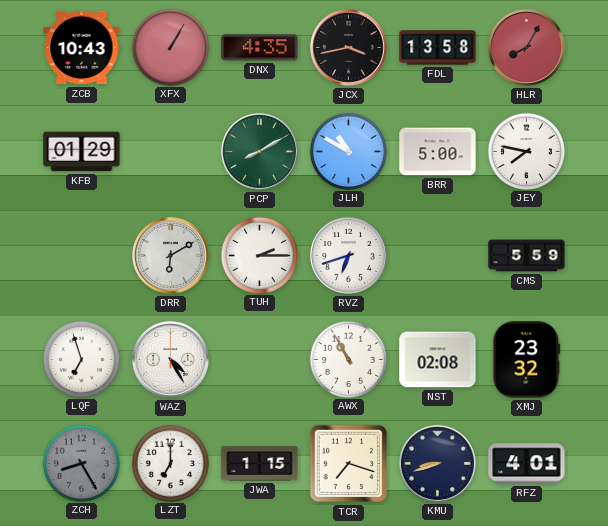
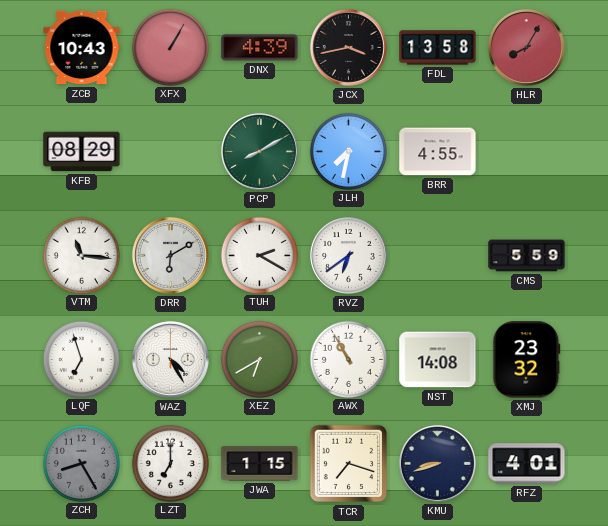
DNX: 4:35 -> 4:39
KFB: 01:29 -> 08:29
JLH: 10:50 -> 7:32
BRR: 5:00 -> 4:55
JEY: 7:47 -> none
VTM: none -> 11:16
TUH: 2:15 -> 2:20
RVZ: 6:42 -> 6:39
XEZ: none -> 6:40
NST: 02:08 -> 14:08
